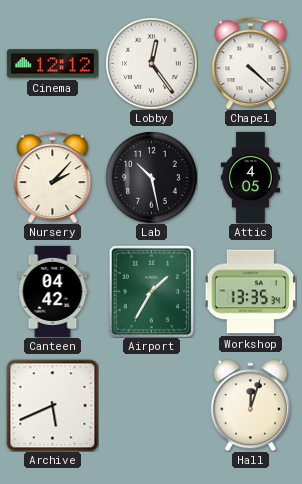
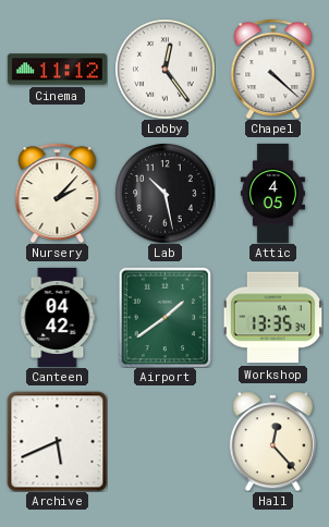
Cinema: 12:12 -> 11:12
Airport: 1:35 -> 1:39
Hall: 12:03 -> 12:23
